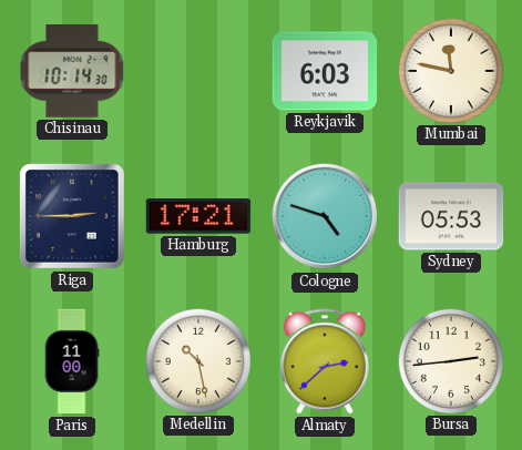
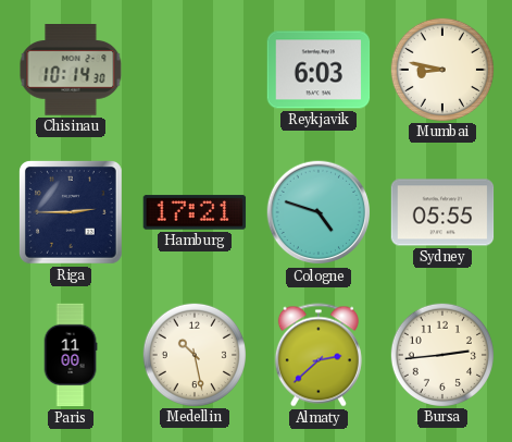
Mumbai: 11:47 -> 8:47
Sydney: 05:53 -> 05:55
